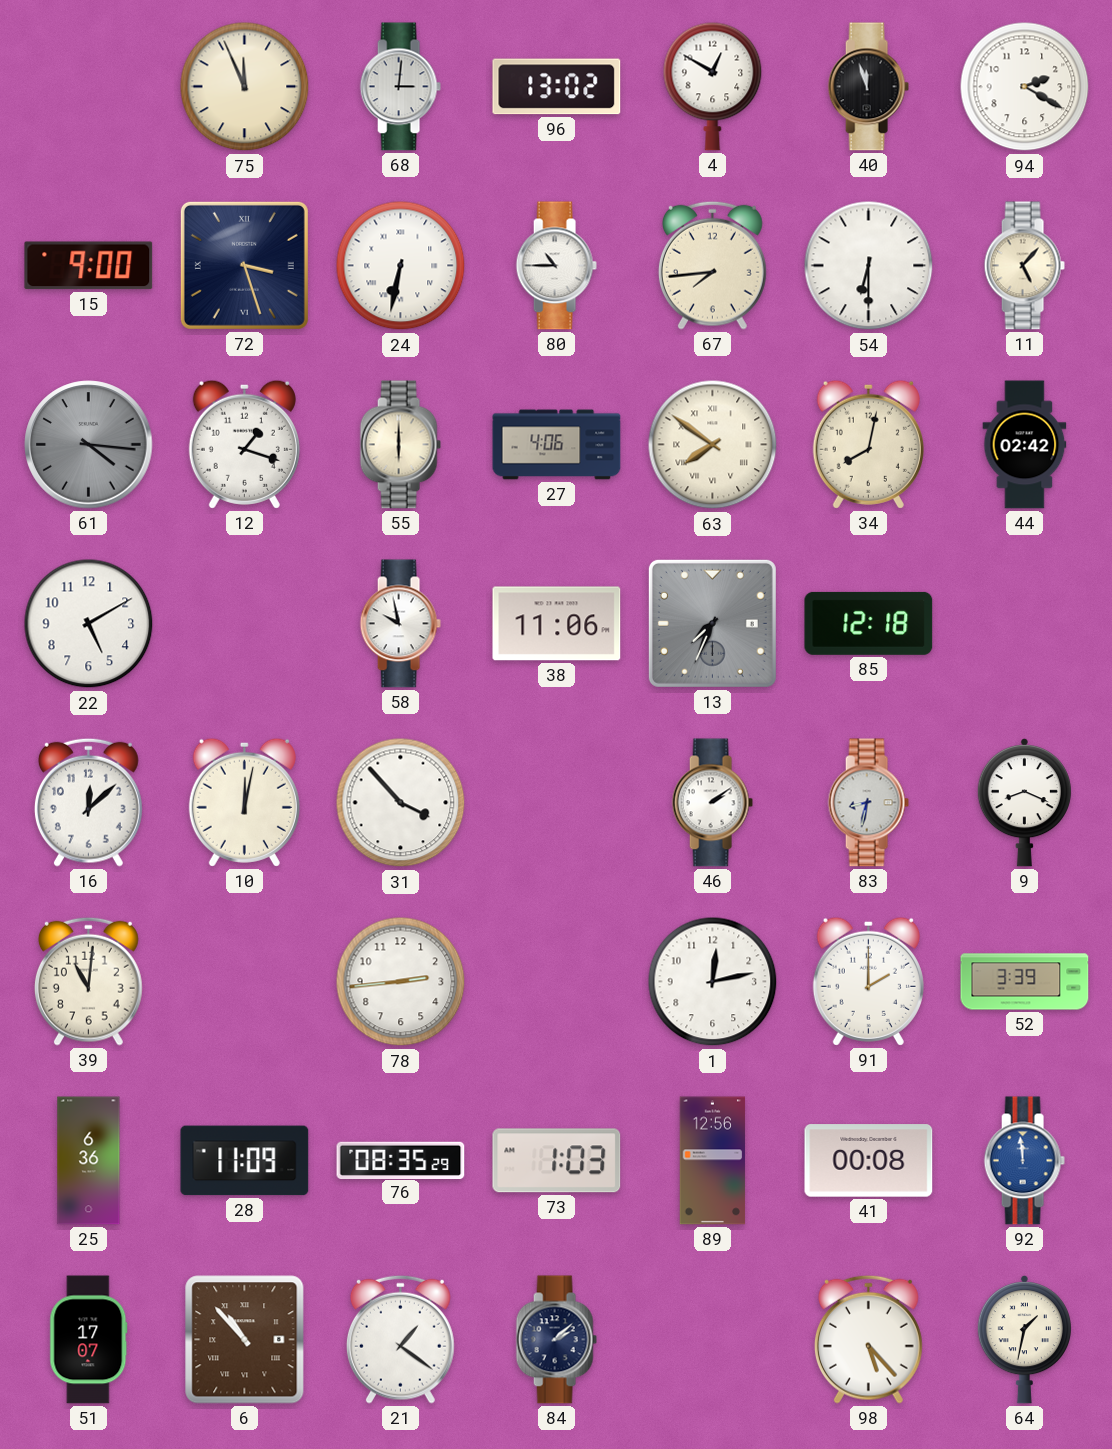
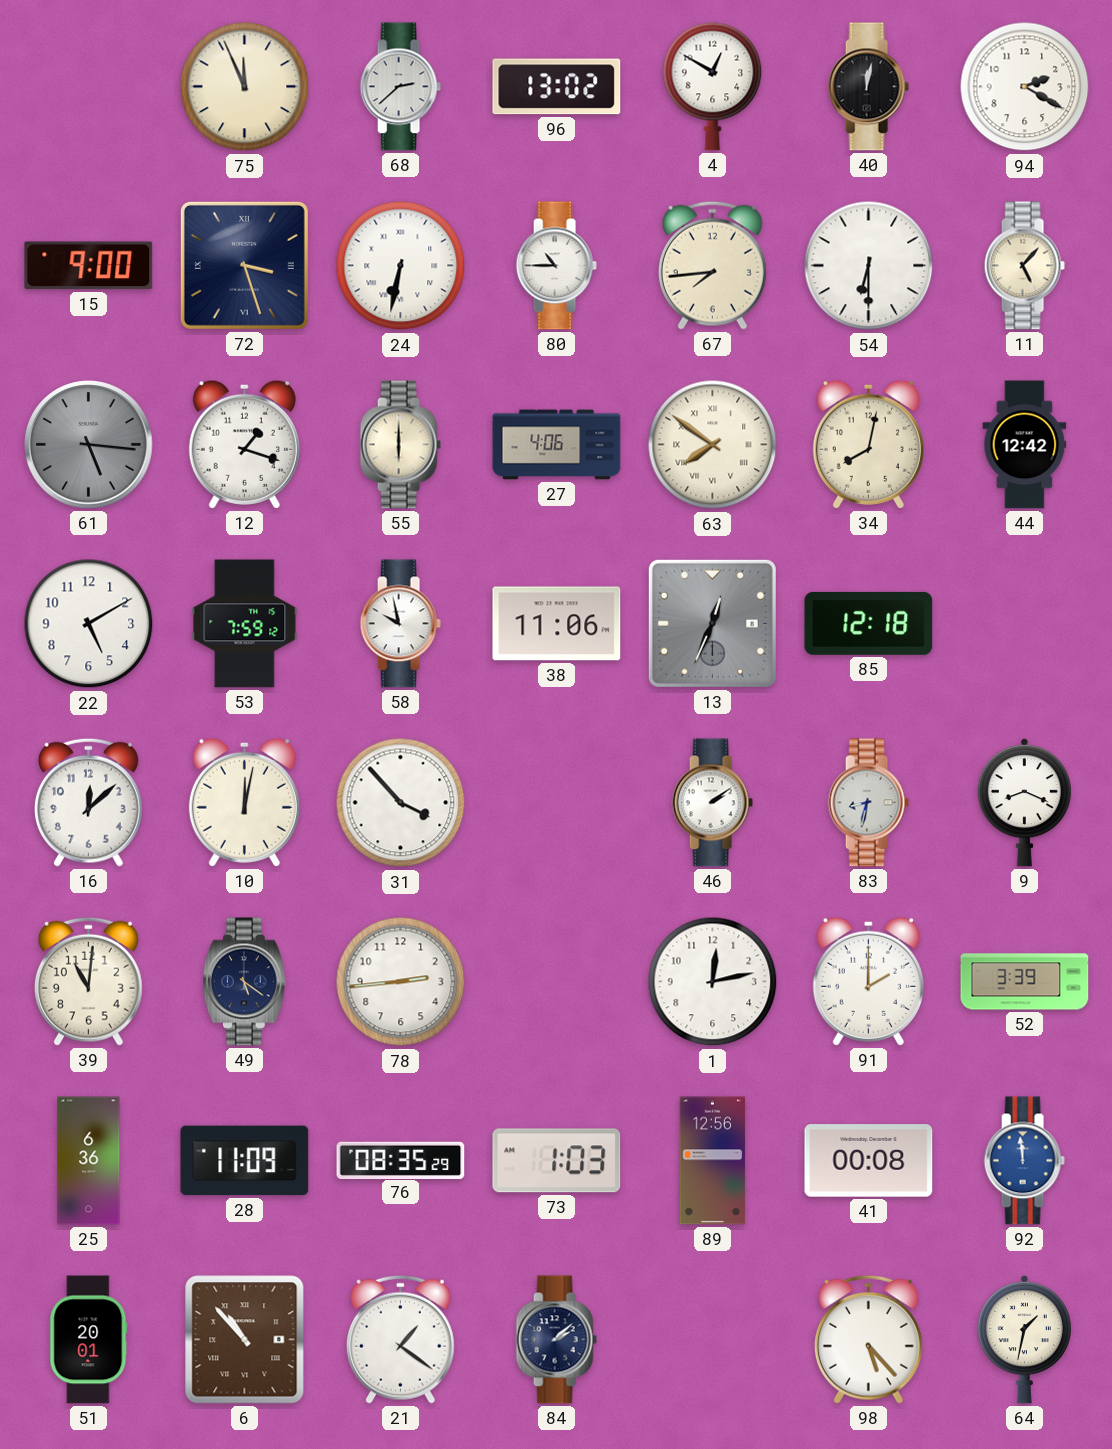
68: 3:01 -> 2:38
40: 11:57 -> 12:02
61: 4:16 -> 5:16
44: 02:42 -> 12:42
53: none -> 7:59
13: 7:34 -> 12:34
49: none -> 5:21
51: 17:07 -> 20:01
